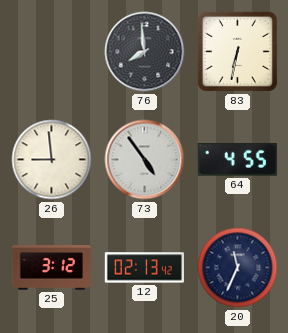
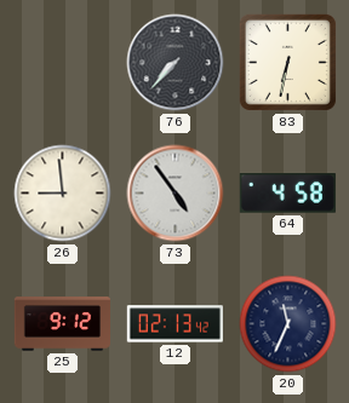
76: 7:59 -> 7:37
64: 4:55 -> 4:58
25: 3:12 -> 9:12
